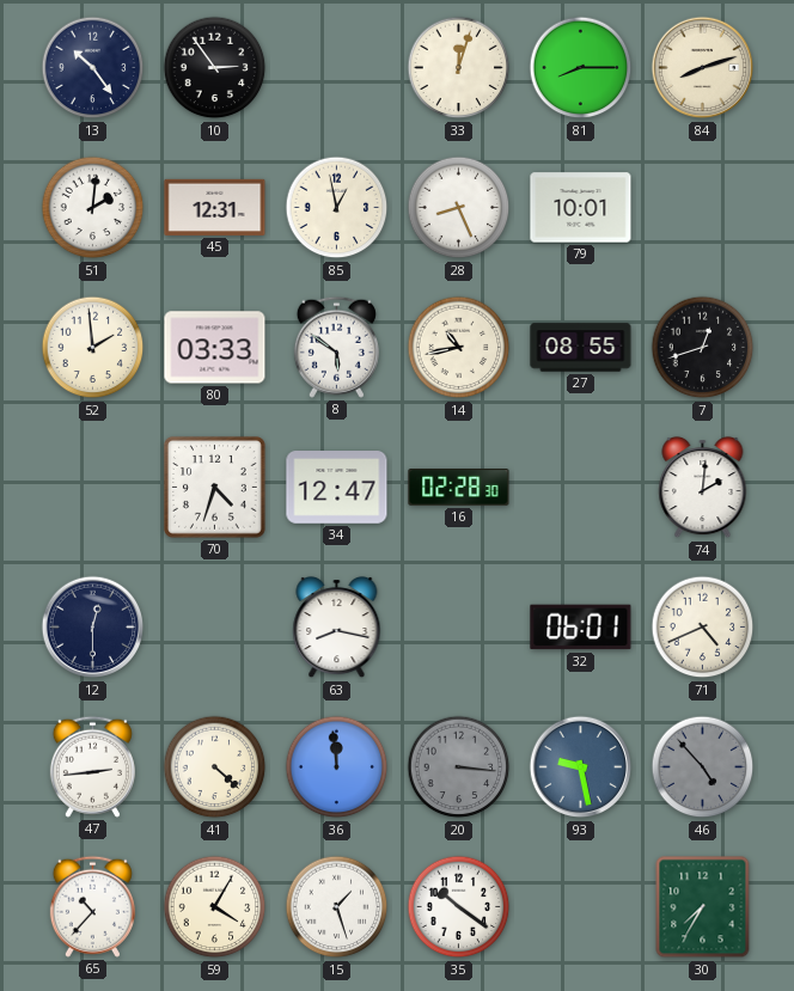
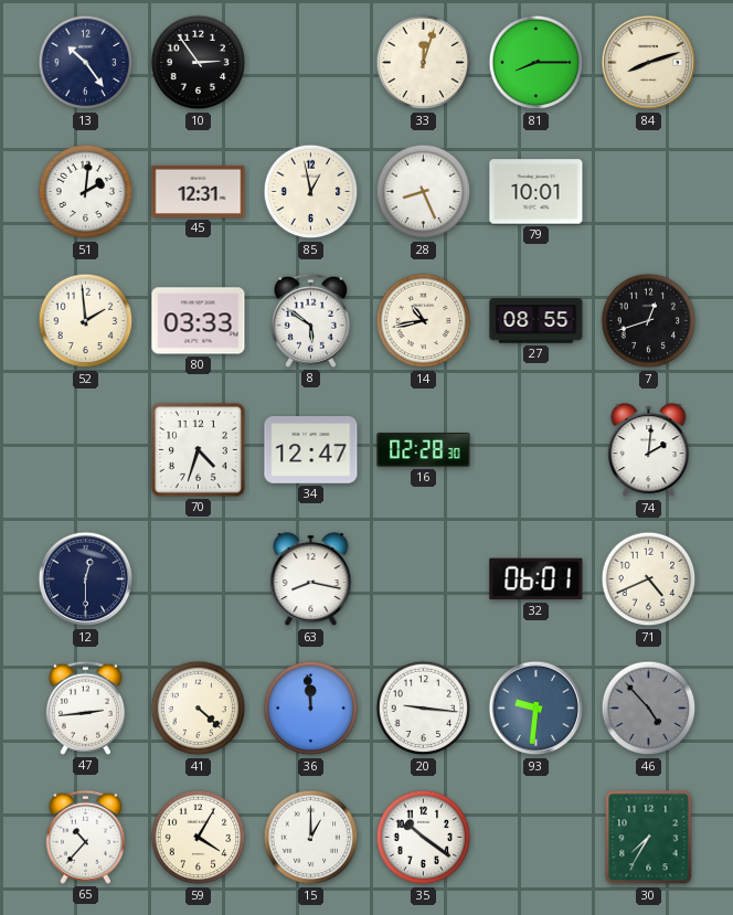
20: 3:16 -> 9:16
20 dial: grey -> white
93: 9:28 -> 9:31
15: 1:27 -> 1:00
